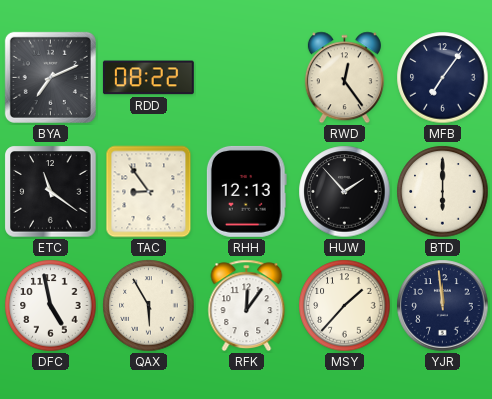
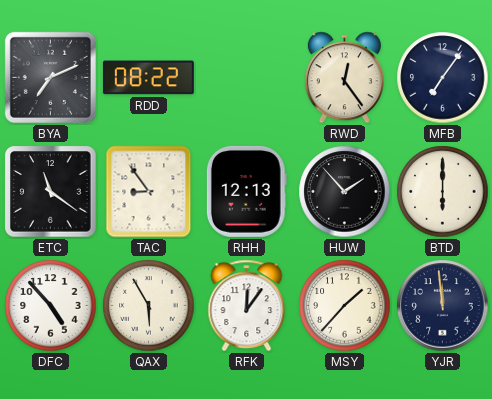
DFC: 4:58 -> 4:53
